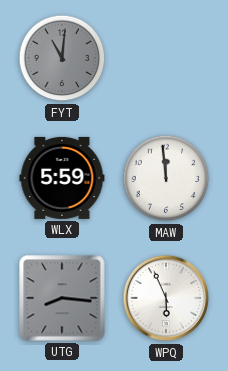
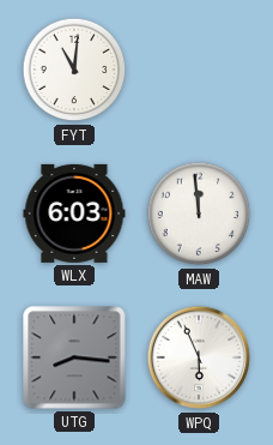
FYT dial: grey -> white
WLX: 5:59 -> 6:03
